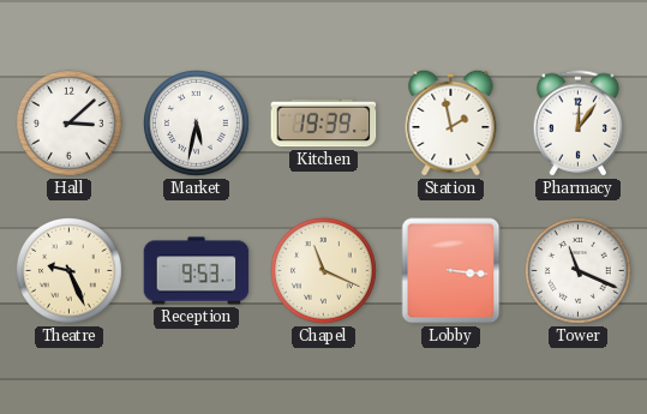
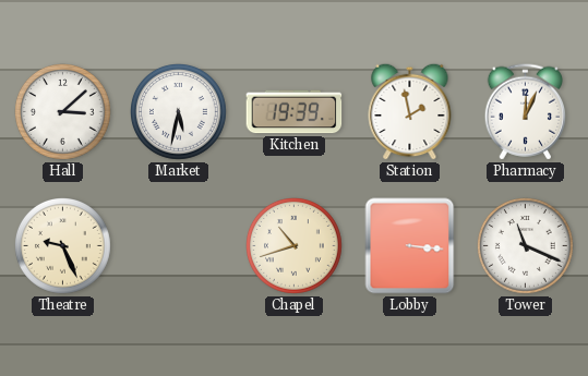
Pharmacy: 12:06 -> 12:04
Reception: 9:53 -> none
Chapel: 11:19 -> 10:42
